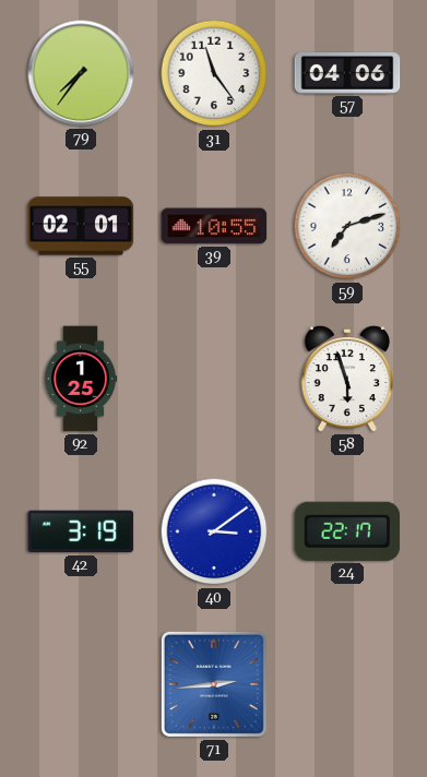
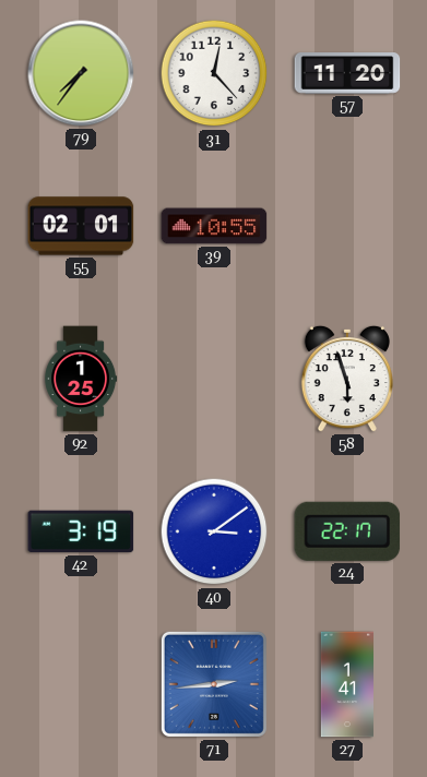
31: 11:24 -> 12:23
57: 04:06 -> 11:20
59: 7:12 -> none
27: none -> 1:41
